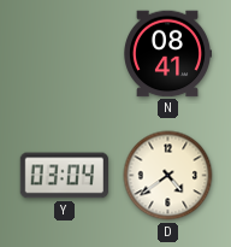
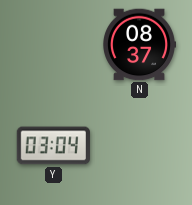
N: 08:41 -> 08:37
D: 4:39 -> none
